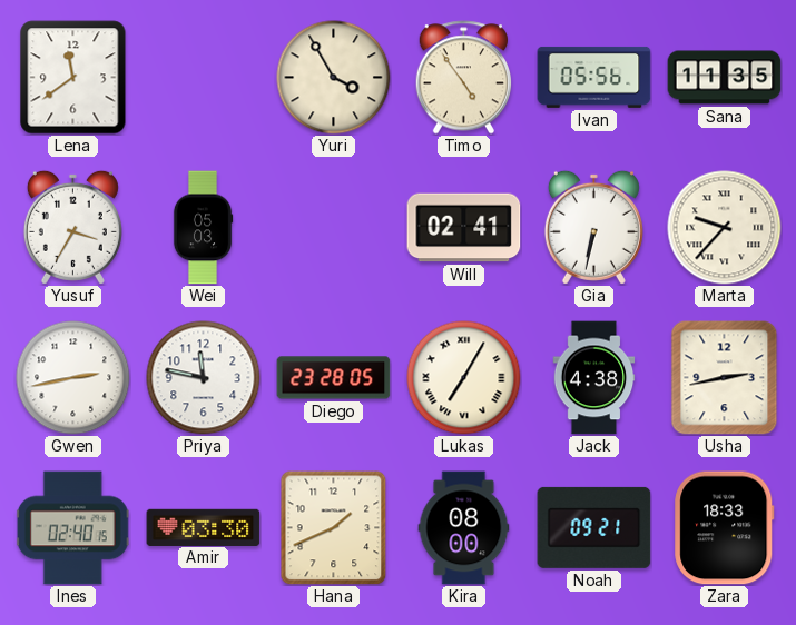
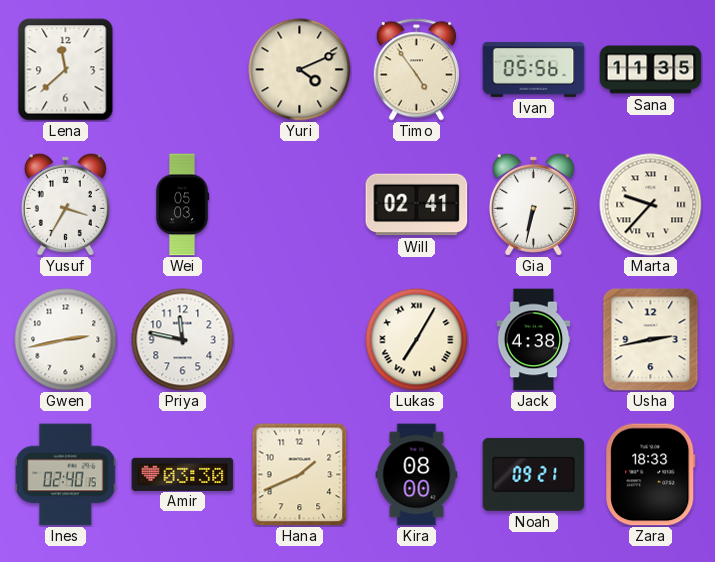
Lena: 11:39 -> 11:38
Yuri: 3:55 -> 4:11
Diego: 23:28 -> none
